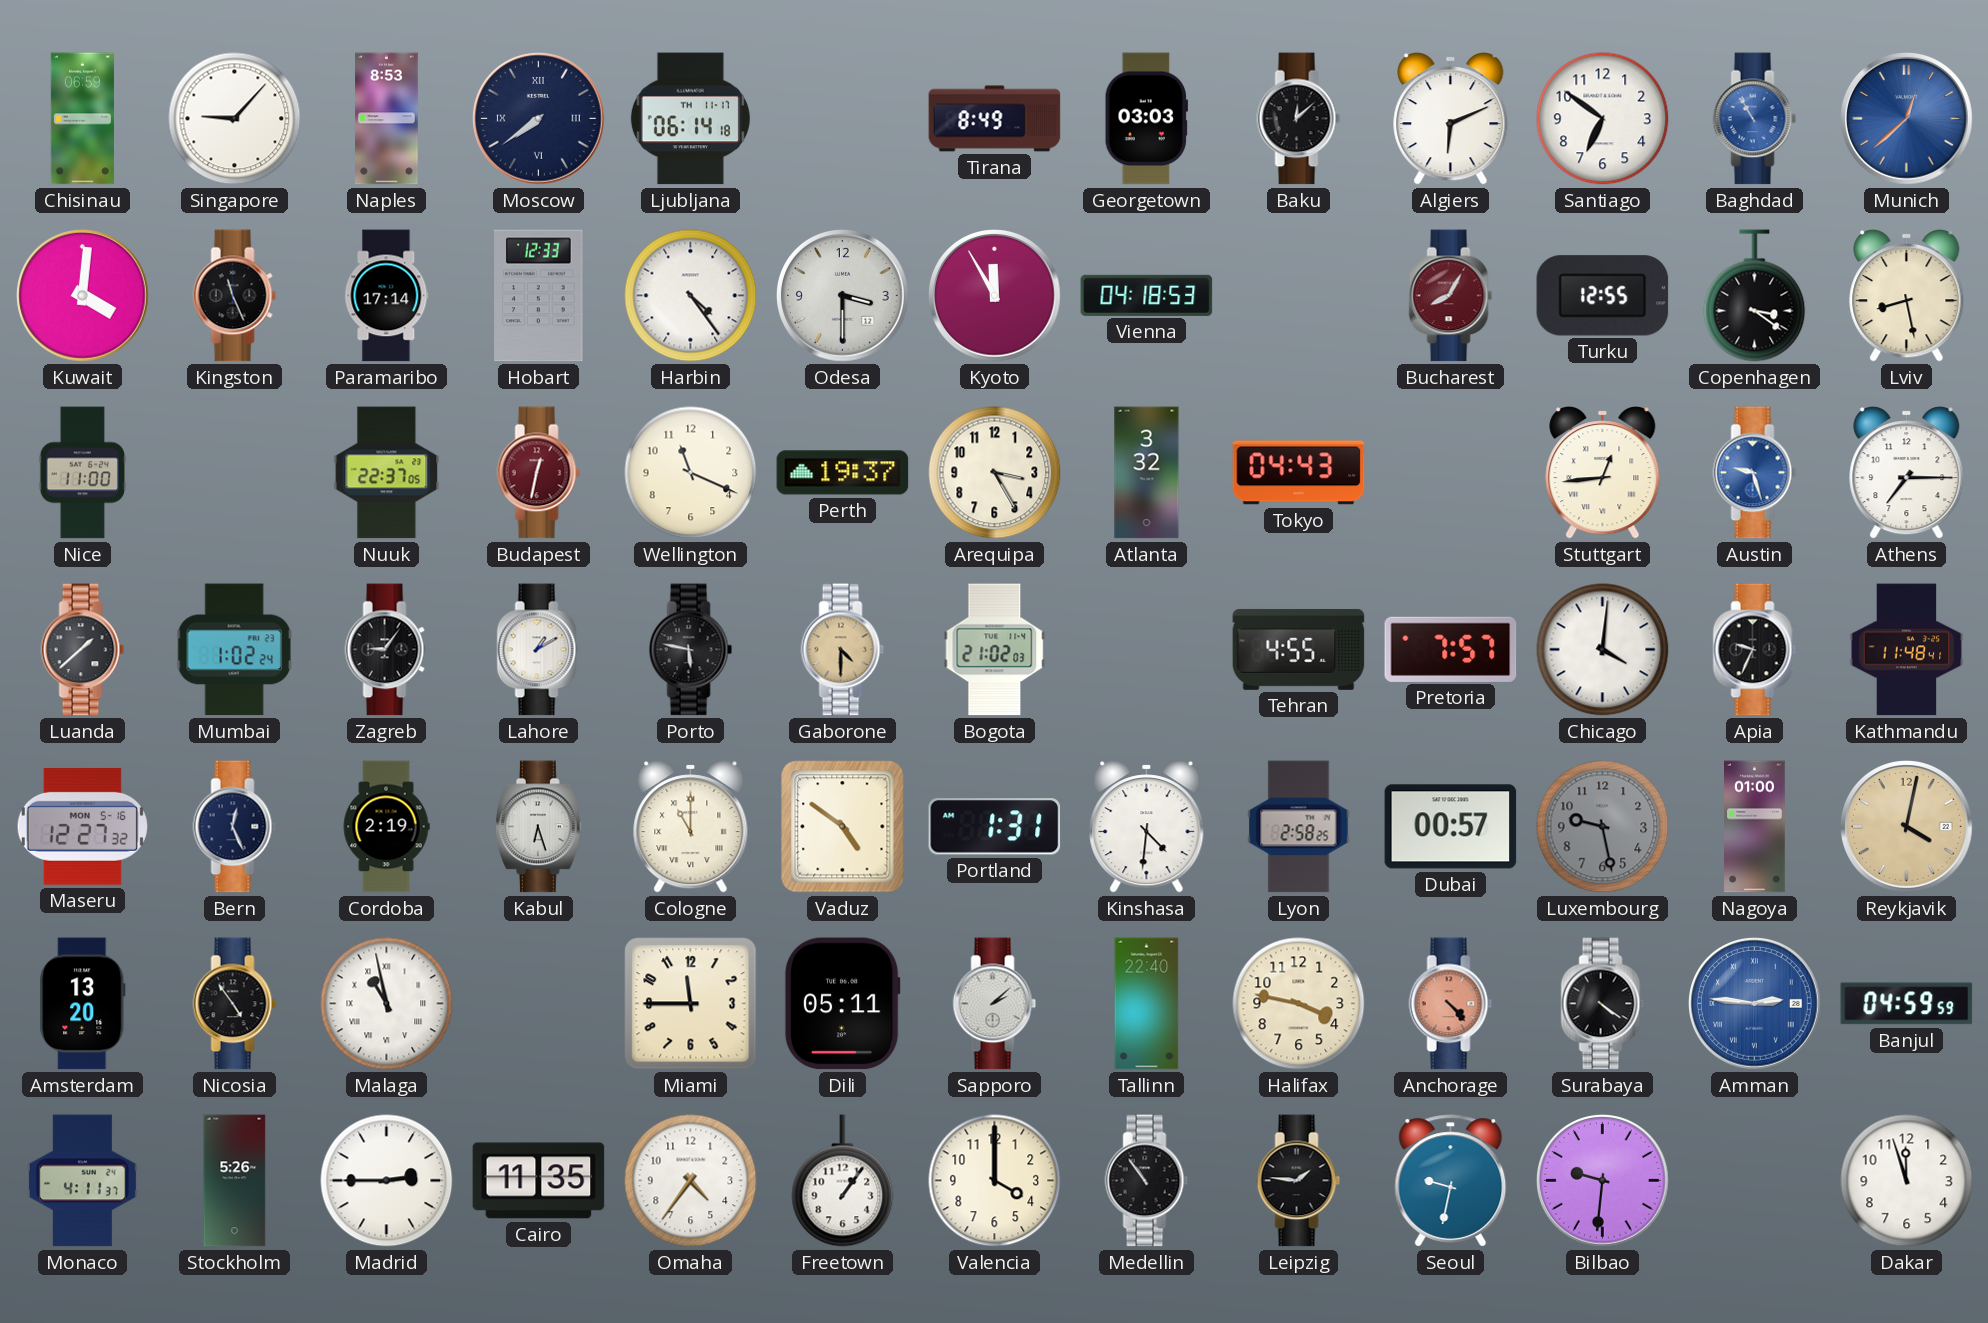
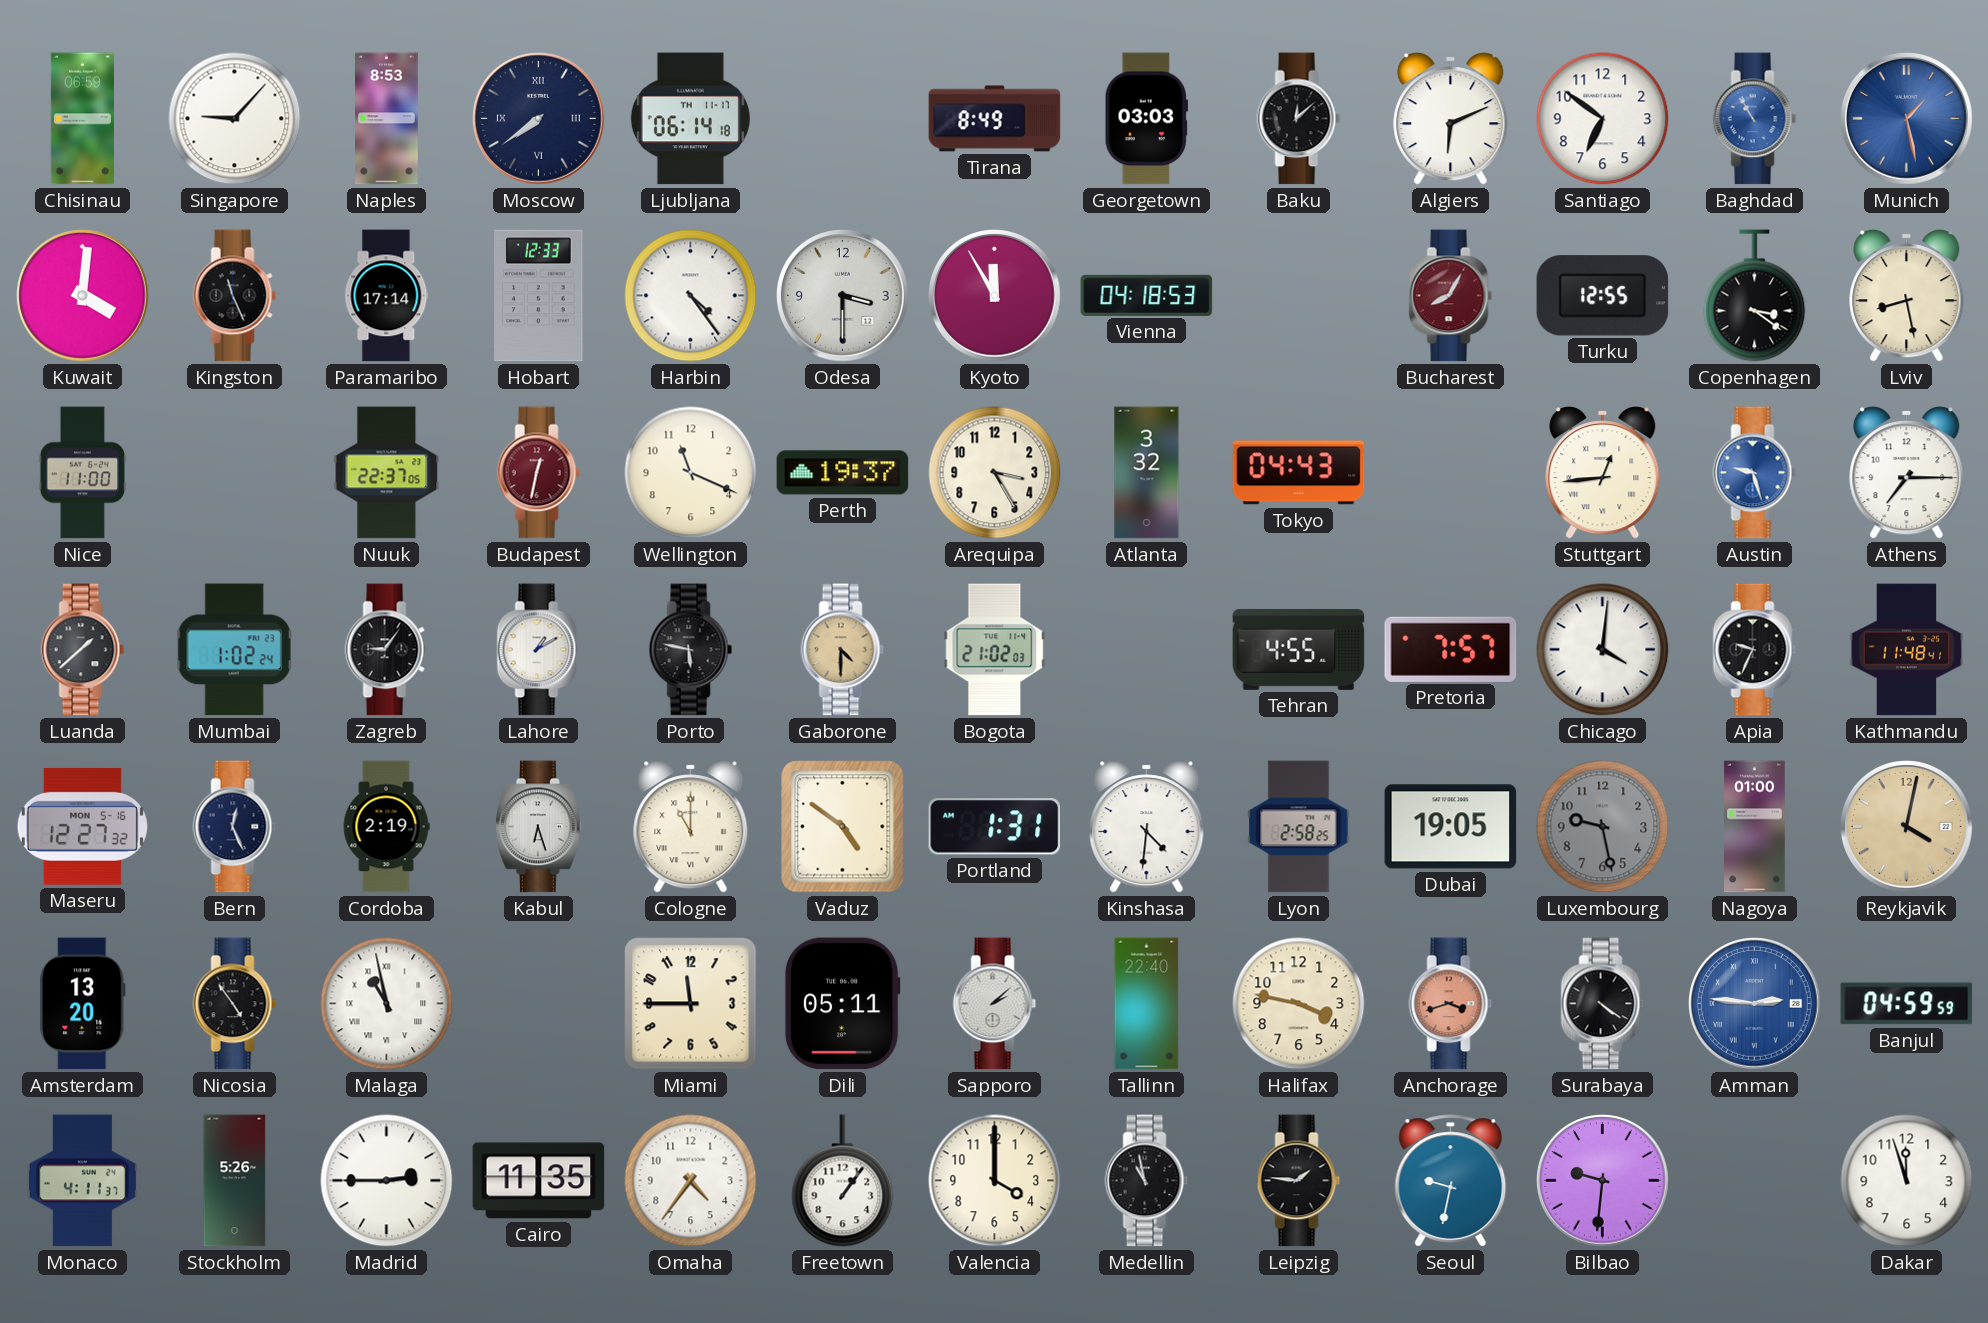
Munich: 12:38 -> 1:28
Dubai: 00:57 -> 19:05
Anchorage: 4:23 -> 3:42
Medellin: 10:54 -> 10:58
